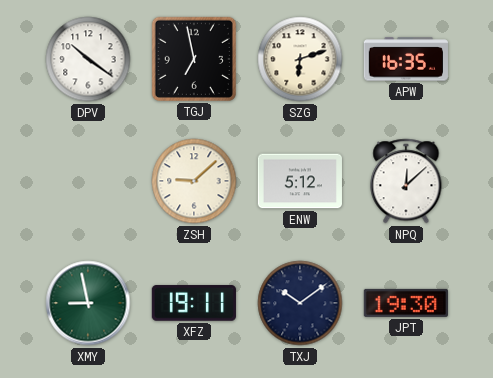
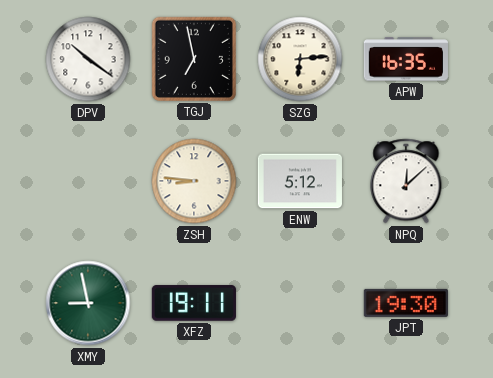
SZG: 6:12 -> 6:14
ZSH: 9:08 -> 8:46
TXJ: 10:09 -> none
